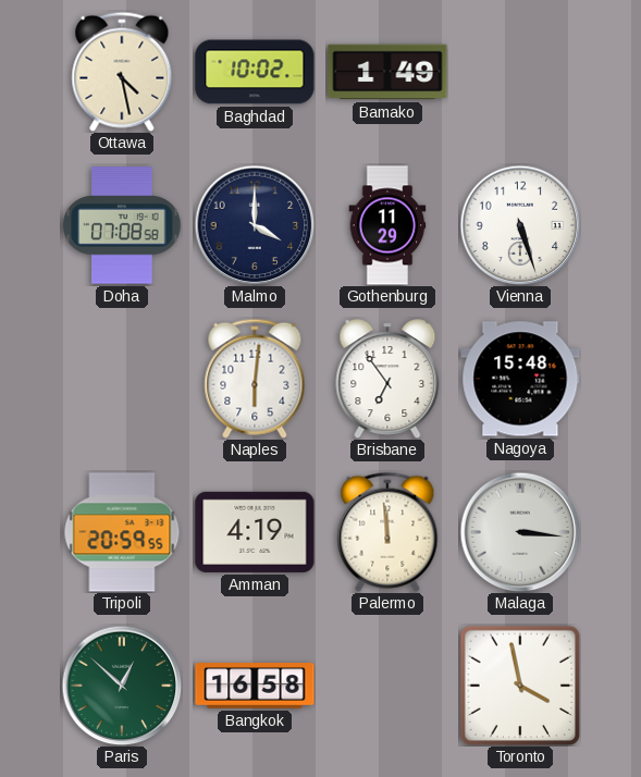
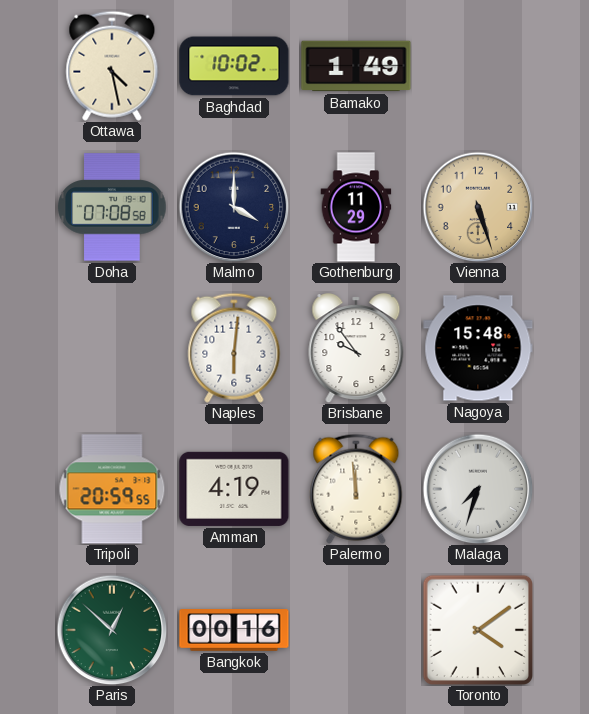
Vienna dial: white -> champagne
Brisbane: 6:54 -> 9:54
Malaga: 3:16 -> 7:33
Bangkok: 16:58 -> 00:16
Toronto: 3:58 -> 4:09
